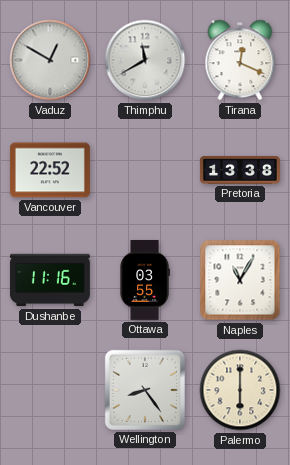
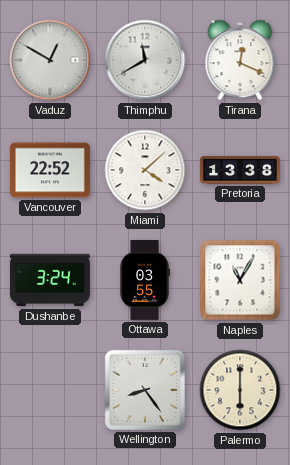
Miami: none -> 4:08
Dushanbe: 11:16 -> 3:24
